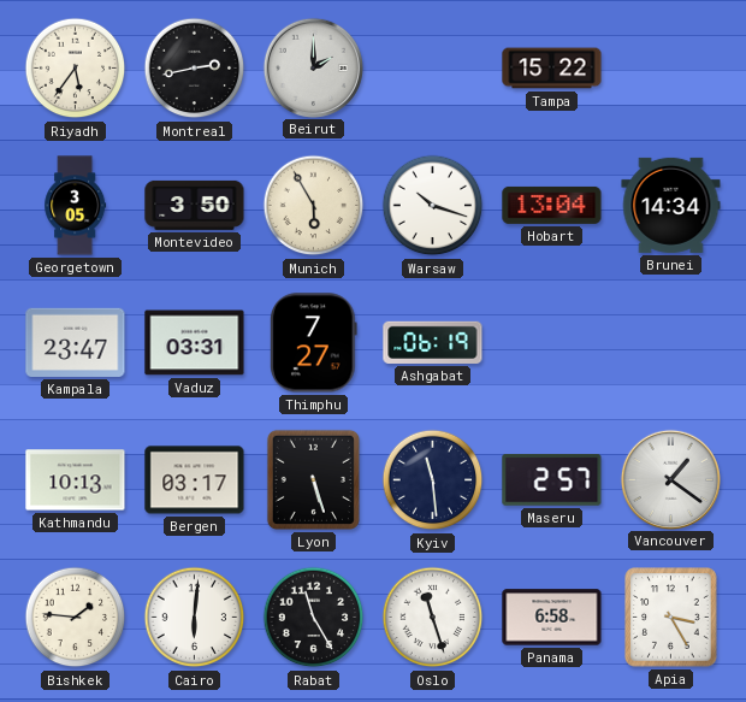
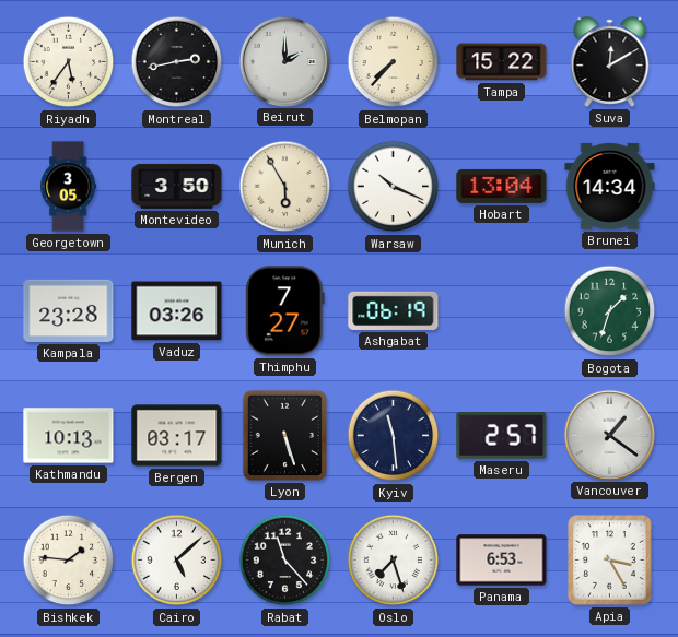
Belmopan: none -> 7:37
Suva: none -> 12:10
Warsaw: 10:18 -> 10:19
Kampala: 23:47 -> 23:28
Vaduz: 03:31 -> 03:26
Bogota: none -> 1:33
Cairo: 6:01 -> 5:08
Rabat: 11:25 -> 11:23
Oslo: 11:27 -> 7:27
Panama: 6:58 -> 6:53
